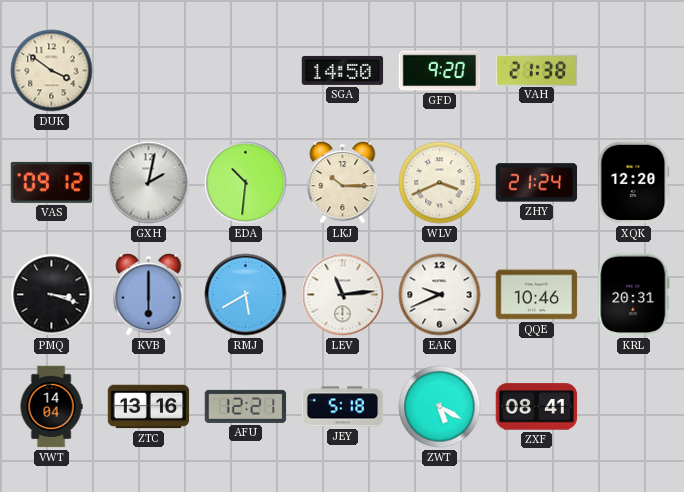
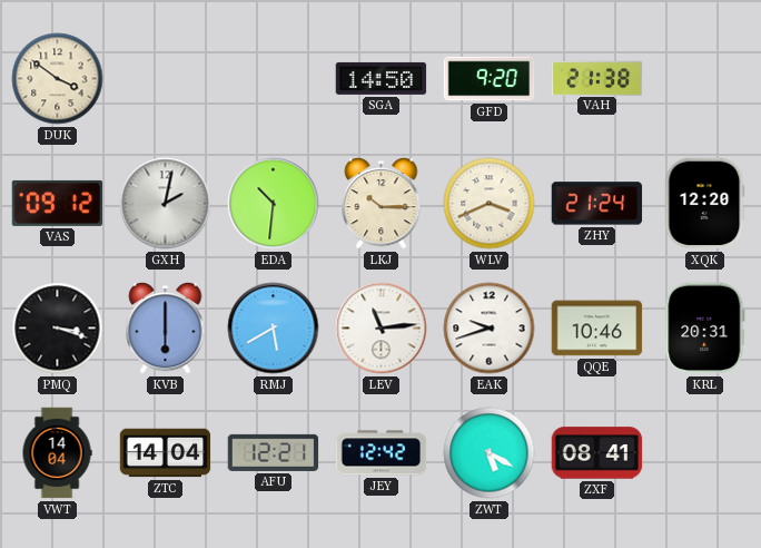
EAK: 9:41 -> 9:42
ZTC: 13:16 -> 14:04
JEY: 5:18 -> 12:42
